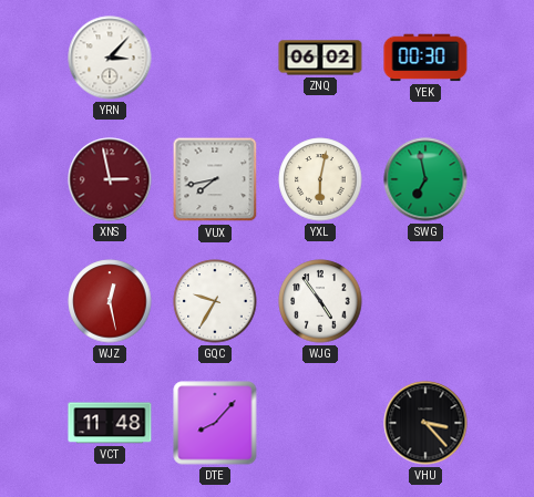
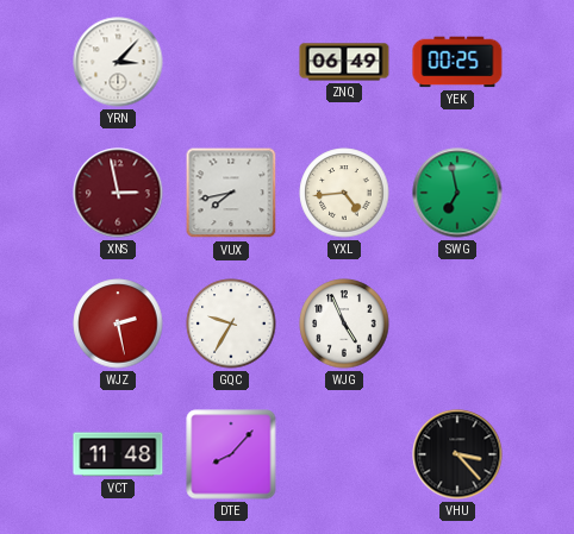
ZNQ: 06:02 -> 06:49
YEK: 00:30 -> 00:25
YXL: 6:02 -> 4:44
WJZ: 12:28 -> 2:28
WJG: 4:54 -> 4:56
